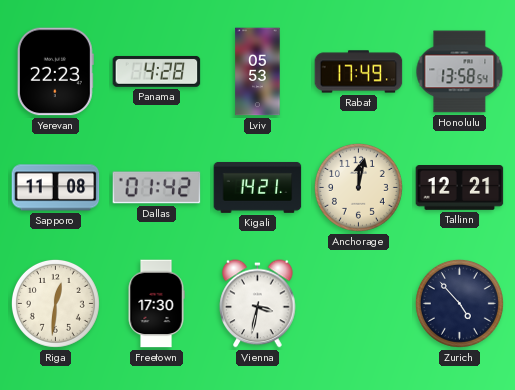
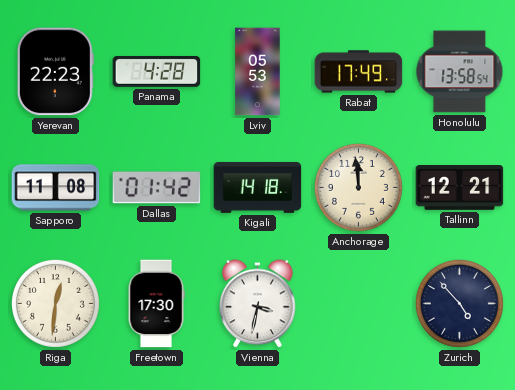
Kigali: 14:21 -> 14:18
Anchorage: 12:02 -> 11:59
